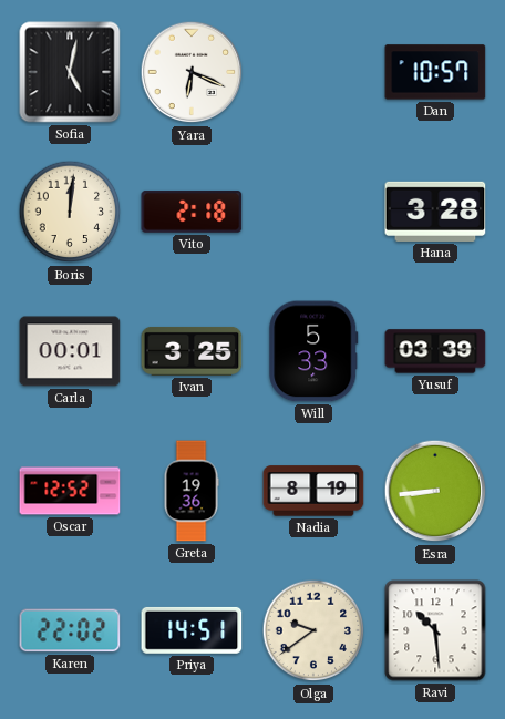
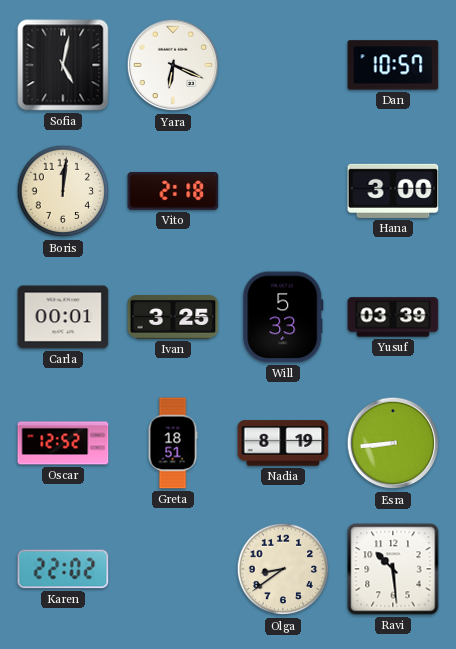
Hana: 3:28 -> 3:00
Greta: 19:36 -> 18:51
Priya: 14:51 -> none
Olga: 9:39 -> 8:39
